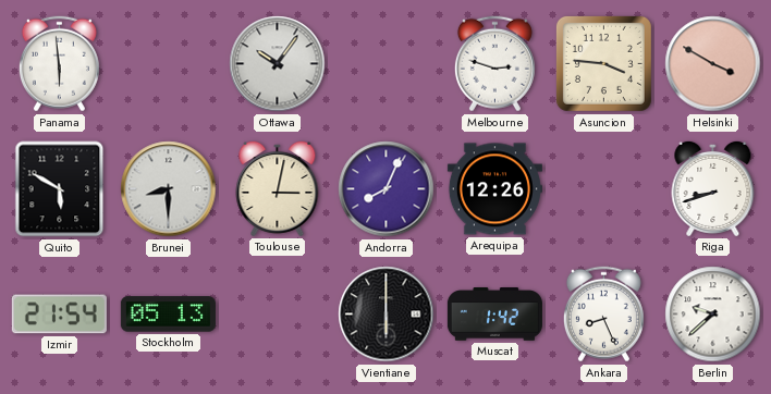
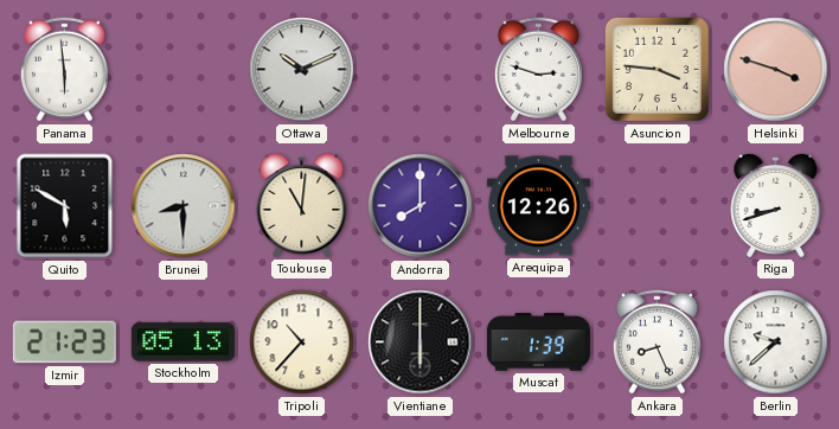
Ottawa: 10:06 -> 10:11
Helsinki: 3:50 -> 3:48
Toulouse: 3:02 -> 11:01
Andorra: 8:04 -> 8:00
Izmir: 21:54 -> 21:23
Tripoli: none -> 10:37
Muscat: 1:42 -> 1:39
